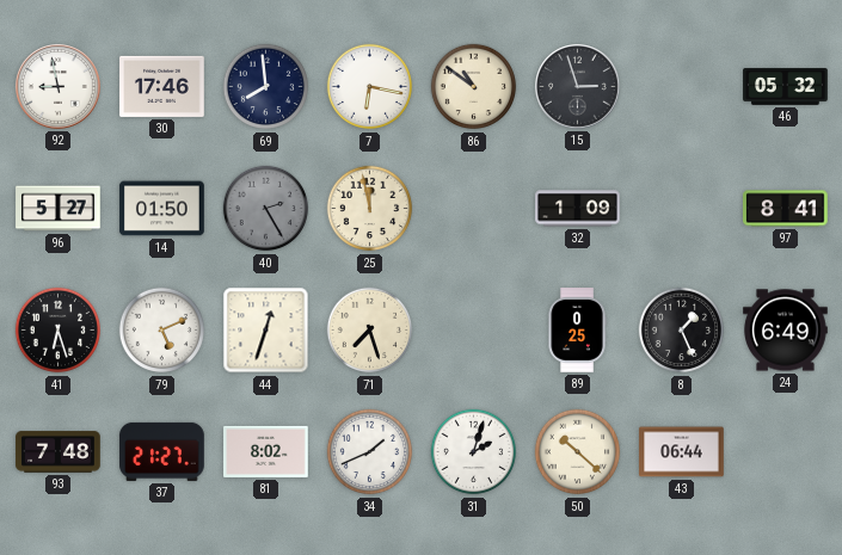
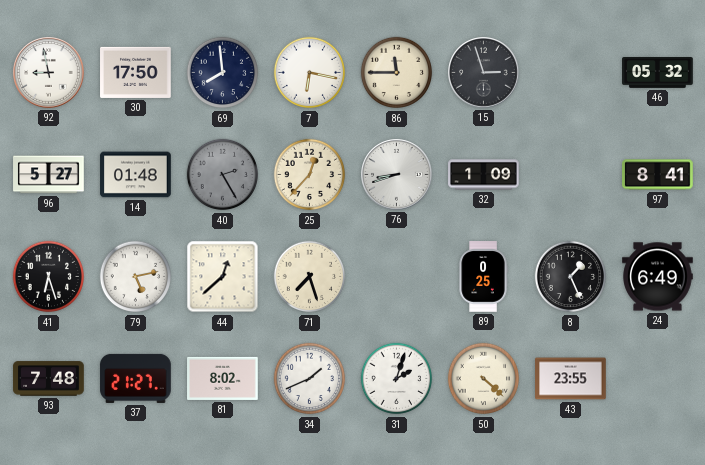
30: 17:46 -> 17:50
86: 10:51 -> 11:45
14: 01:50 -> 01:48
25: 11:58 -> 12:37
76: none -> 8:42
79: 5:11 -> 5:13
44: 12:33 -> 12:38
50: 10:22 -> 4:22
43: 06:44 -> 23:55
